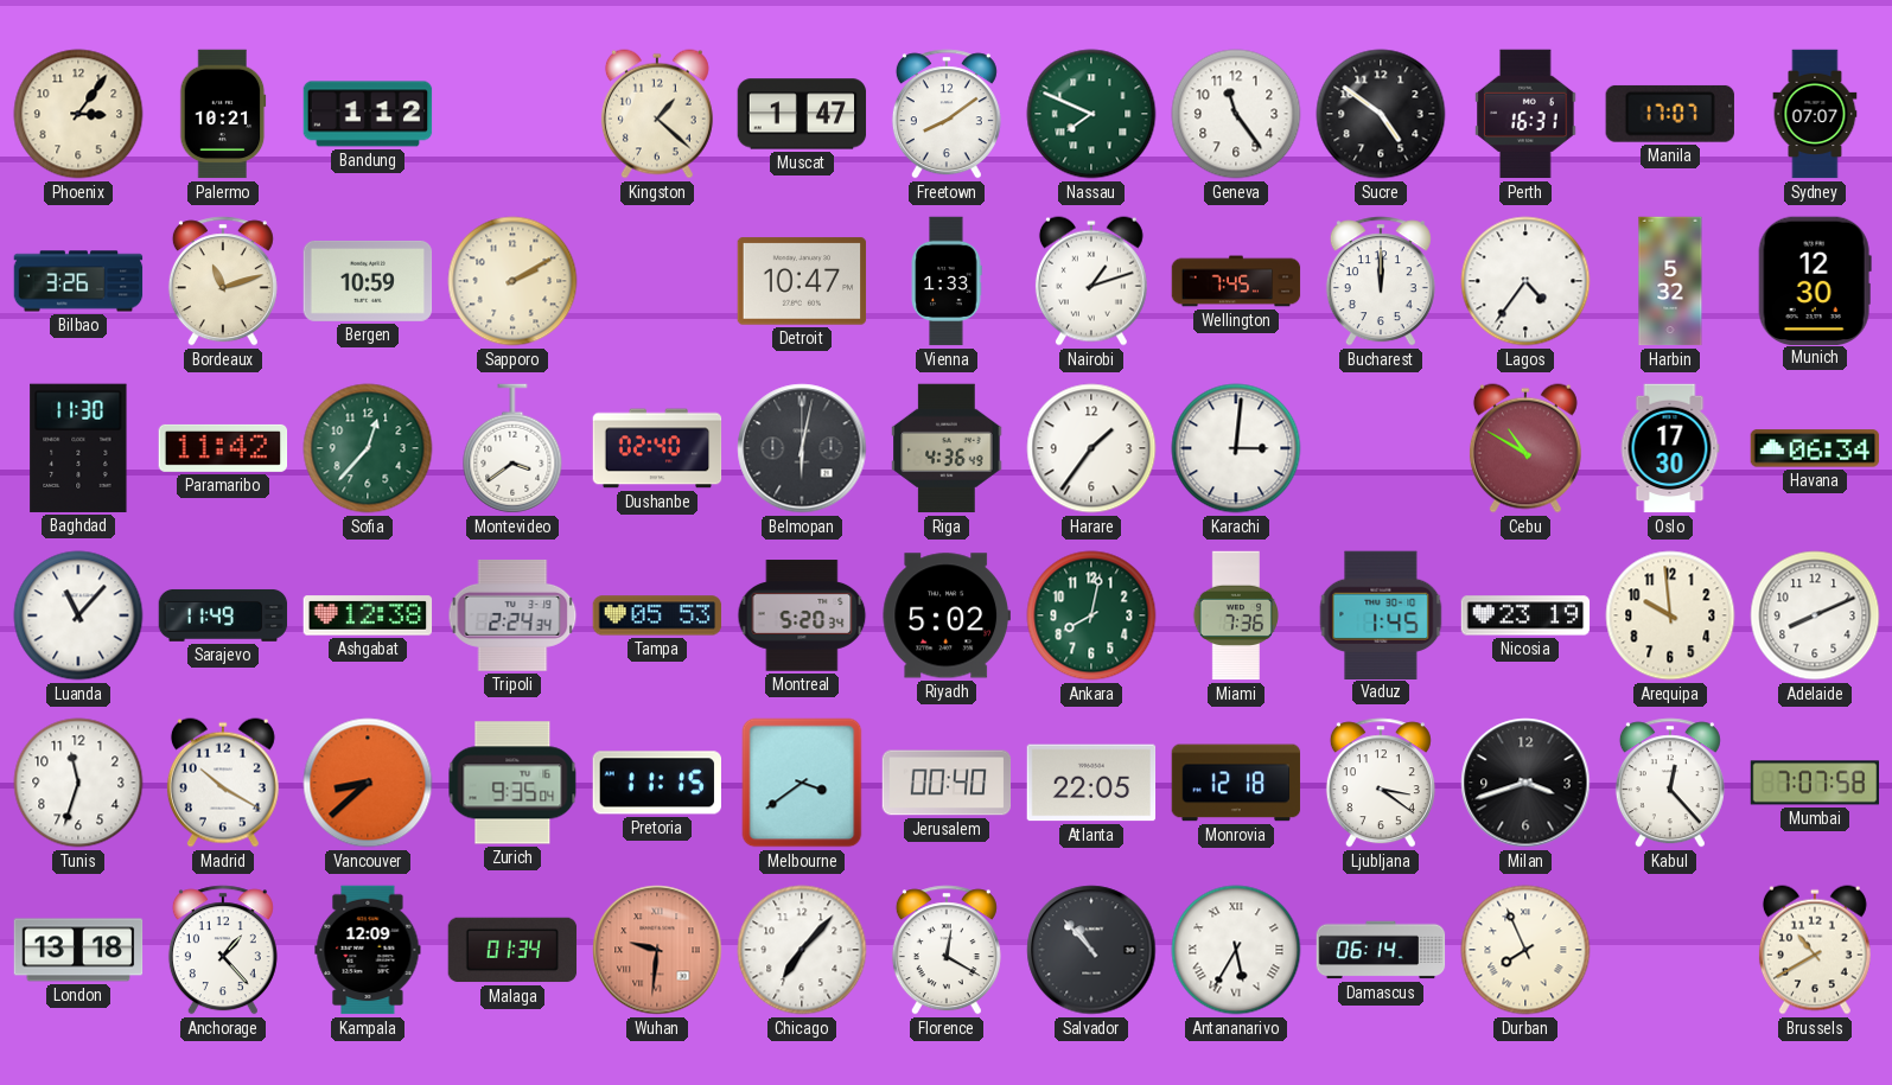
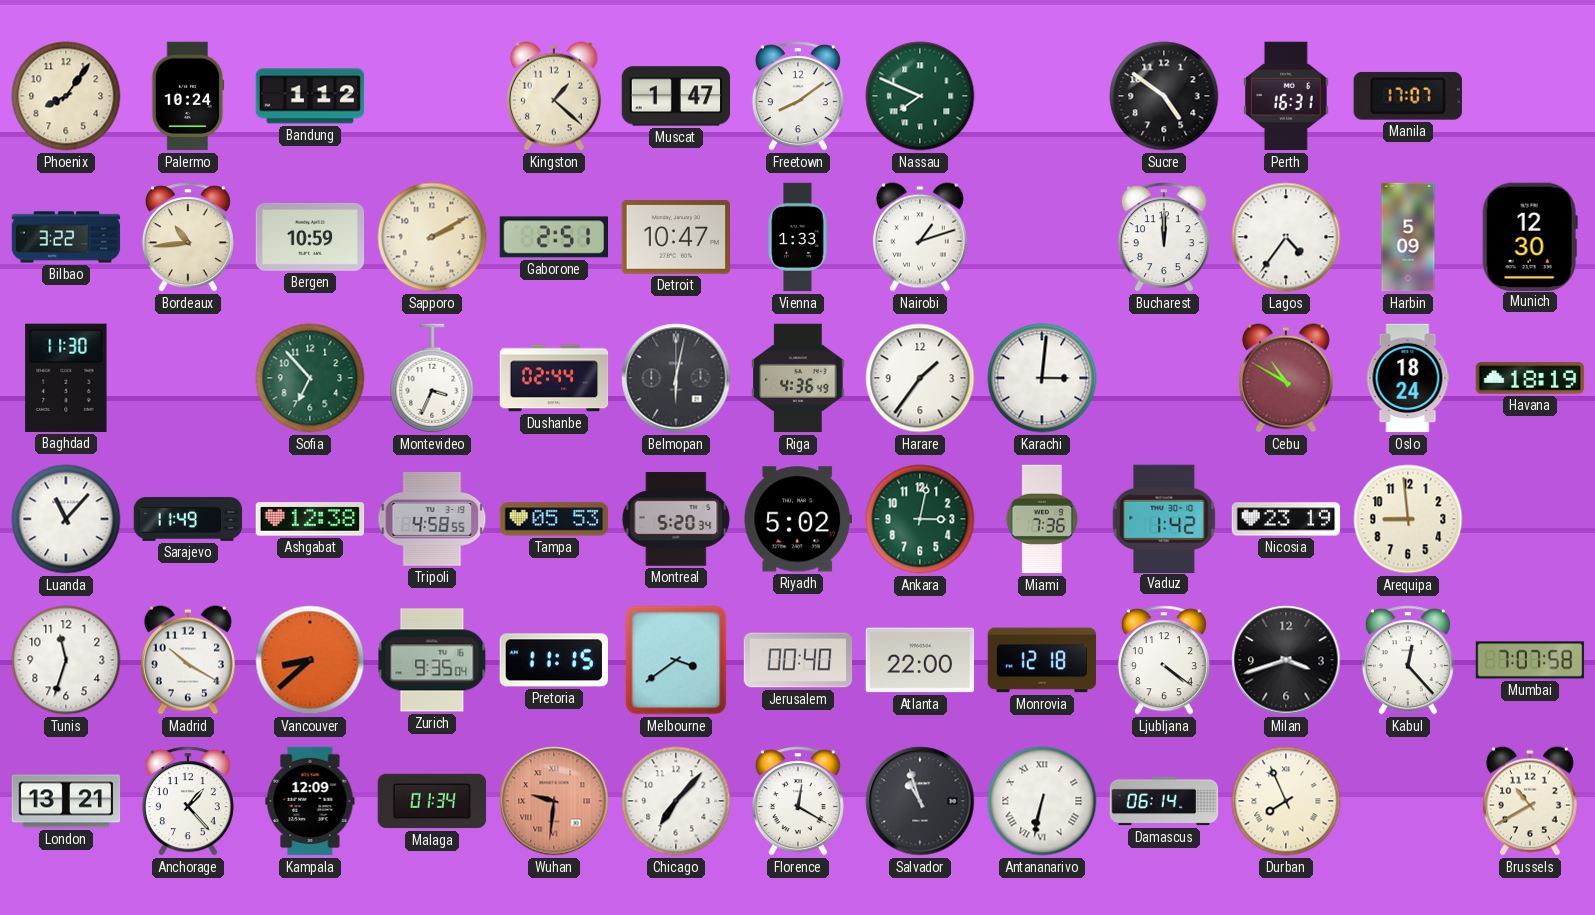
Phoenix: 3:06 -> 8:06
Palermo: 10:21 -> 10:24
Geneva: 11:24 -> none
Sydney: 07:07 -> none
Bilbao: 3:26 -> 3:22
Bordeaux: 11:12 -> 10:44
Gaborone: none -> 2:51
Wellington: 7:45 -> none
Harbin: 5:32 -> 5:09
Paramaribo: 11:42 -> none
Sofia: 12:37 -> 6:53
Montevideo: 3:39 -> 3:34
Dushanbe: 02:40 -> 02:44
Oslo: 17:30 -> 18:24
Havana: 06:34 -> 18:19
Tripoli: 2:24 -> 4:58
Ankara: 8:02 -> 3:02
Vaduz: 1:45 -> 1:42
Arequipa: 9:59 -> 8:59
Adelaide: 8:11 -> none
Atlanta: 22:05 -> 22:00
Ljubljana: 3:21 -> 4:21
London: 13:18 -> 13:21
Salvador: 10:53 -> 10:57
Antananarivo: 5:35 -> 6:32
